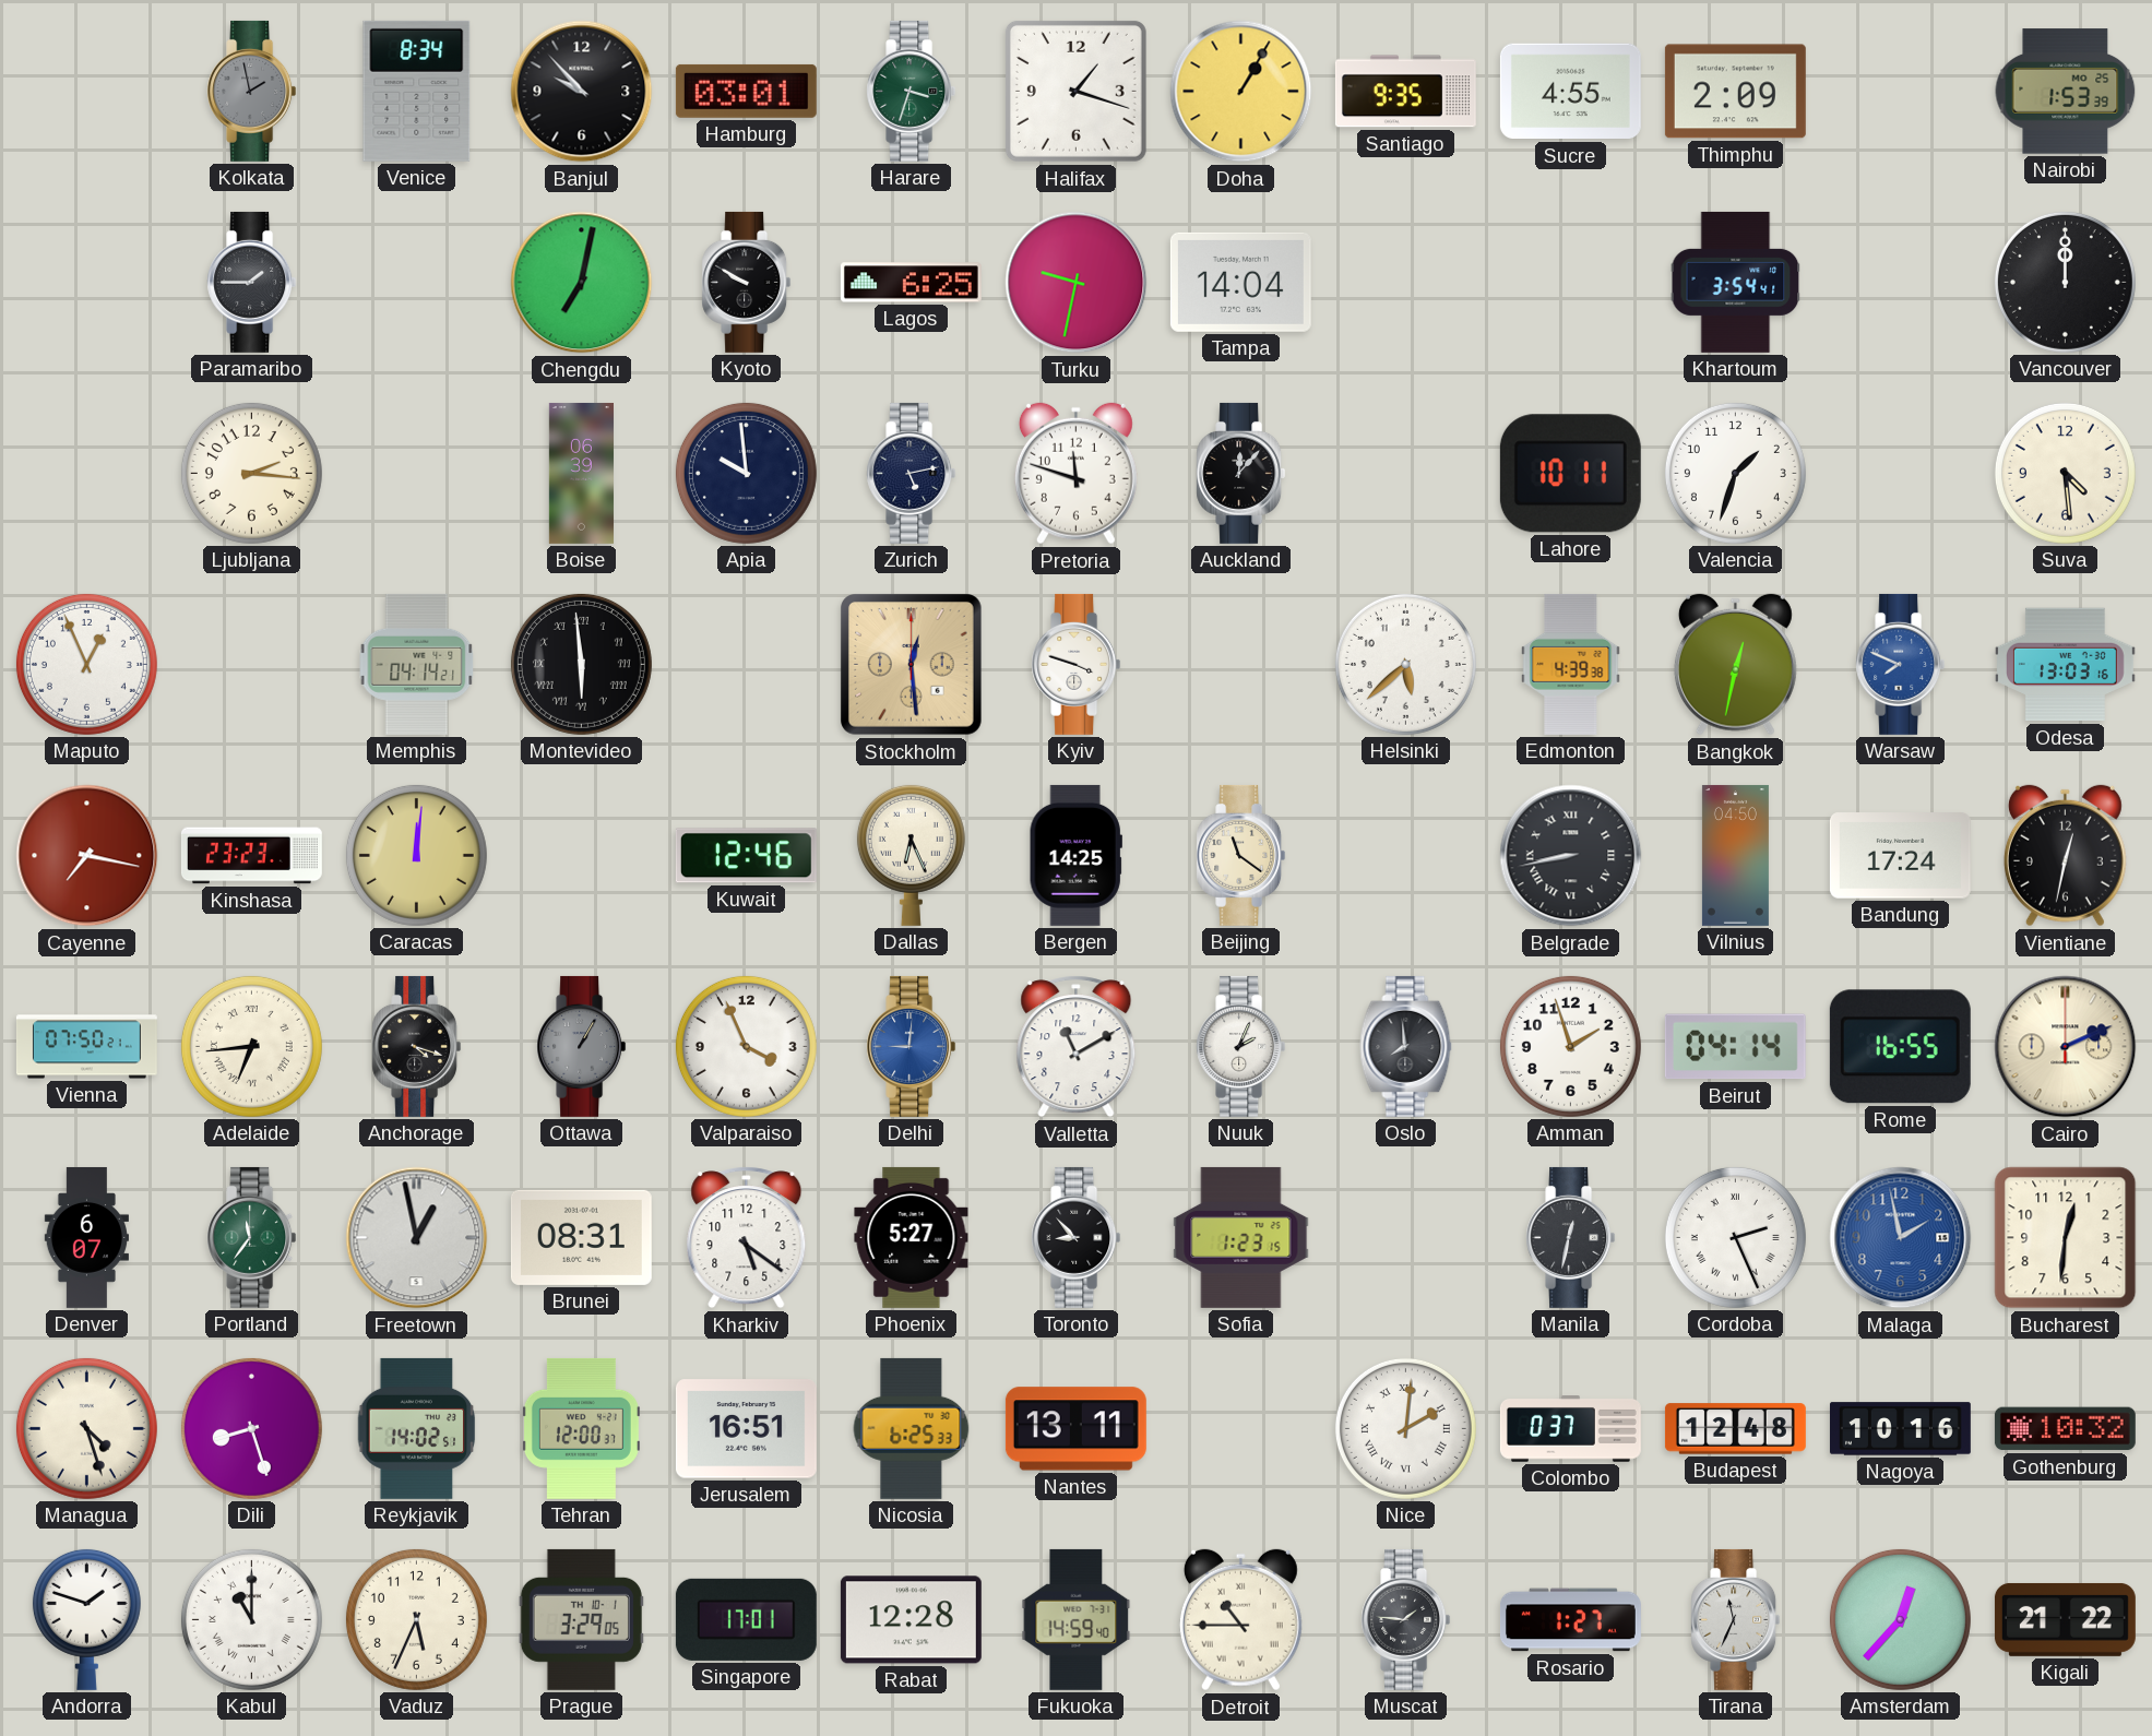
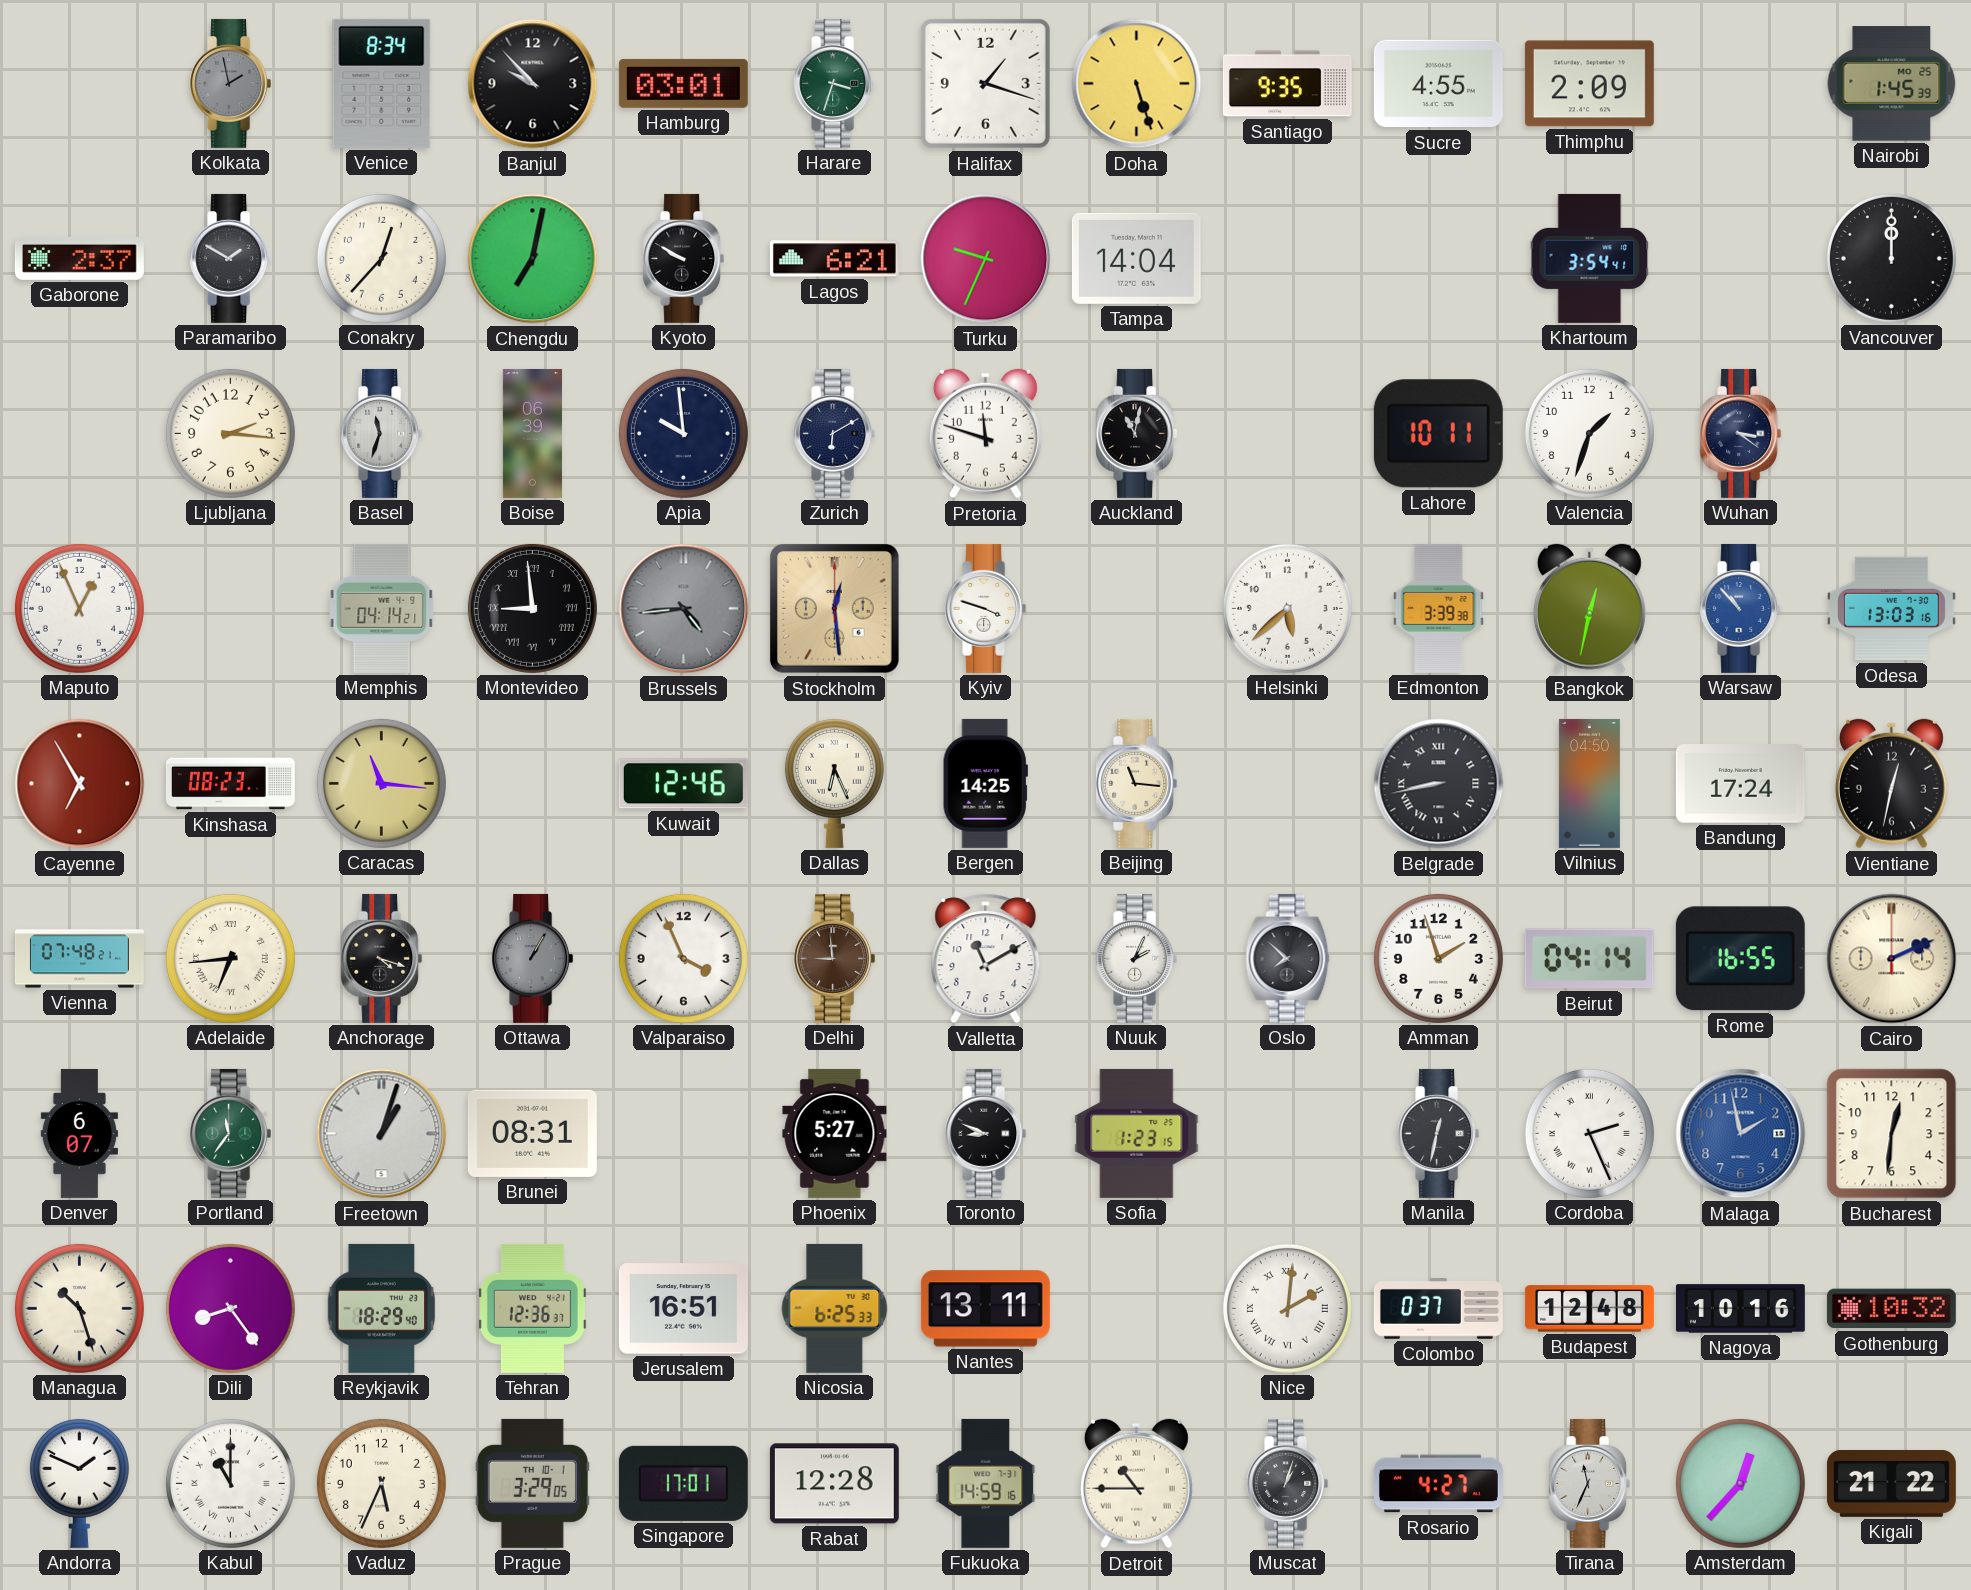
Doha: 1:05 -> 5:27
Nairobi: 1:53 -> 1:45
Gaborone: none -> 2:37
Paramaribo: 1:45 -> 1:50
Conakry: none -> 12:37
Lagos: 6:25 -> 6:21
Turku: 9:32 -> 9:34
Basel: none -> 11:33
Zurich: 5:13 -> 6:10
Auckland: 12:07 -> 11:02
Wuhan: none -> 3:21
Suva: 4:29 -> none
Montevideo: 5:59 -> 8:59
Brussels: none -> 4:44
Edmonton: 4:39 -> 3:39
Warsaw: 7:49 -> 10:53
Cayenne: 7:17 -> 6:55
Kinshasa: 23:23 -> 08:23
Caracas: 12:01 -> 11:16
Beijing: 11:21 -> 11:16
Vienna: 07:50 -> 07:48
Delhi: 9:01 -> 8:59
Delhi dial: blue -> brown
Oslo: 7:59 -> 7:52
Freetown: 12:58 -> 1:03
Kharkiv: 5:21 -> none
Toronto: 8:53 -> 8:49
Managua: 4:27 -> 10:27
Dili: 8:27 -> 8:24
Reykjavik: 14:02 -> 18:29
Tehran: 12:00 -> 12:36
Andorra: 1:48 -> 1:49
Fukuoka: 14:59:40 -> 14:59:16
Muscat: 1:46 -> 1:03
Rosario: 1:27 -> 4:27
